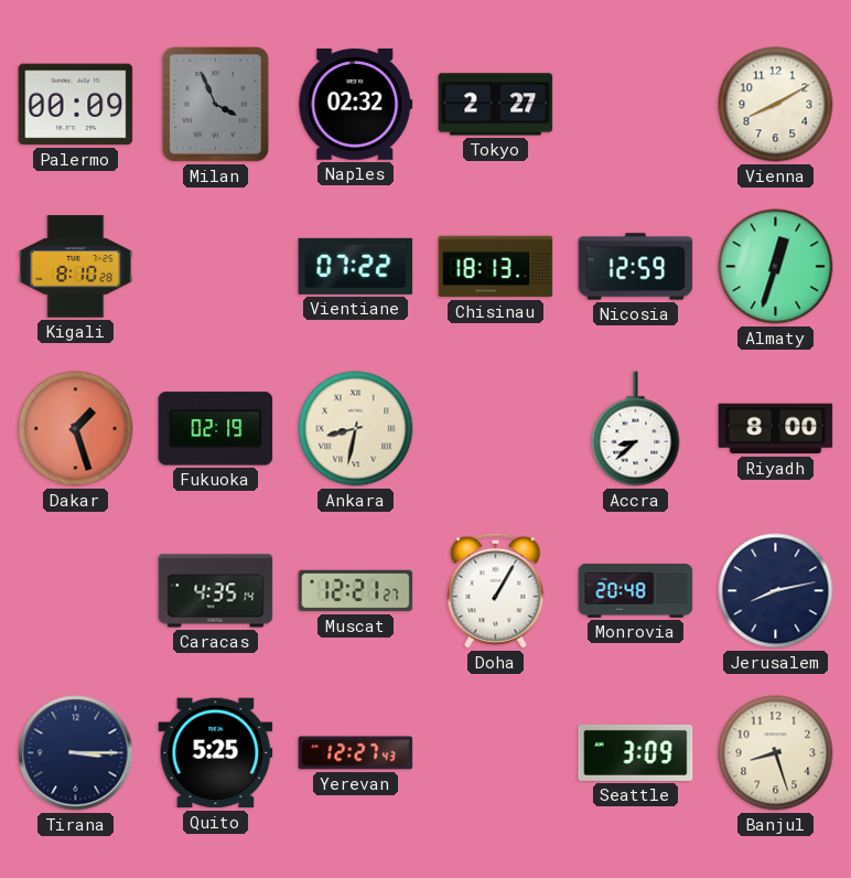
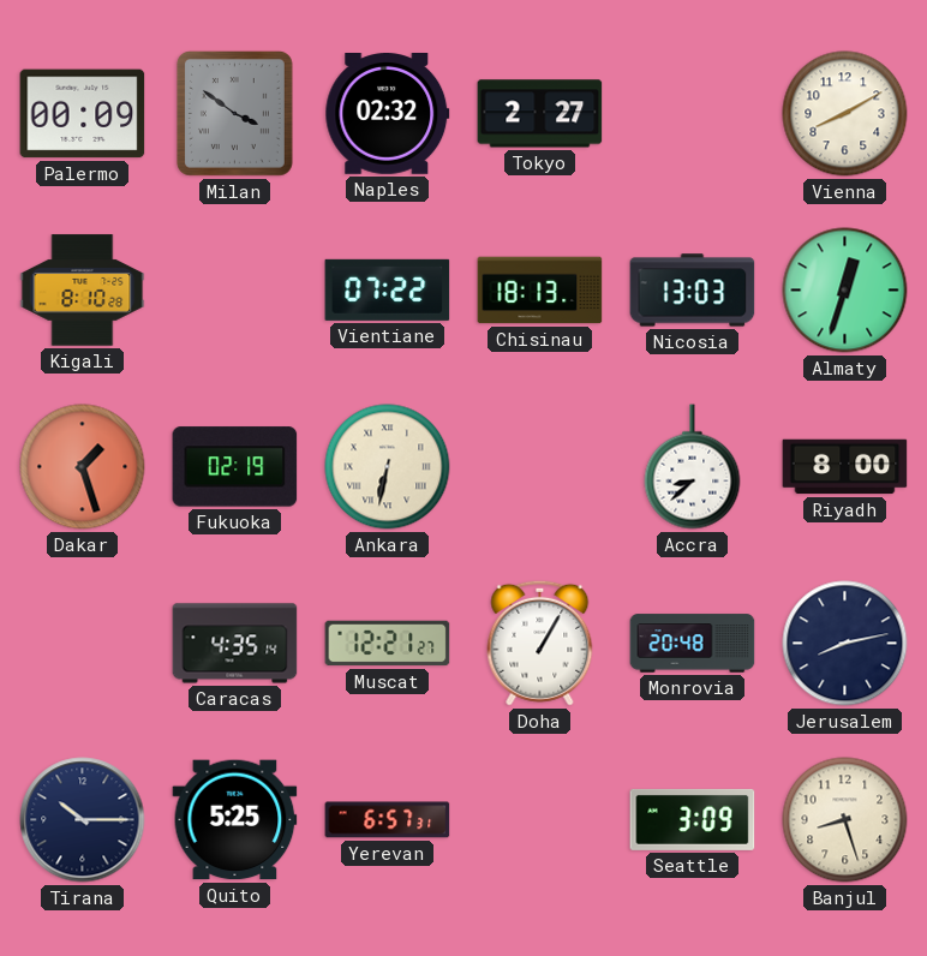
Milan: 3:56 -> 3:51
Nicosia: 12:59 -> 13:03
Ankara: 8:32 -> 6:32
Tirana: 3:15 -> 10:15
Yerevan: 12:27 -> 6:57
